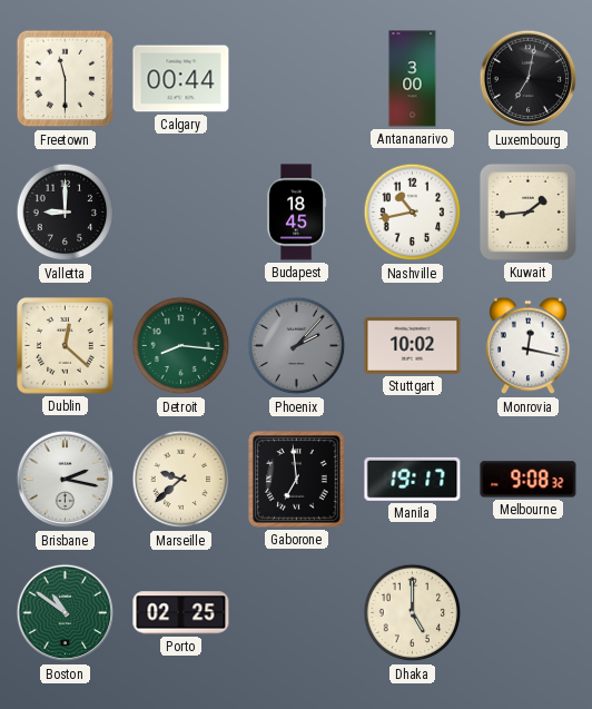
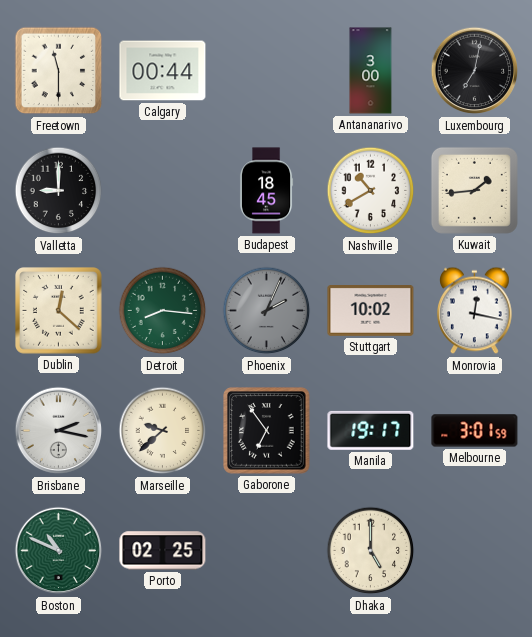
Nashville: 10:43 -> 10:40
Phoenix: 2:07 -> 2:04
Gaborone: 6:59 -> 6:54
Melbourne: 9:08 -> 3:01
Boston: 10:51 -> 10:49
